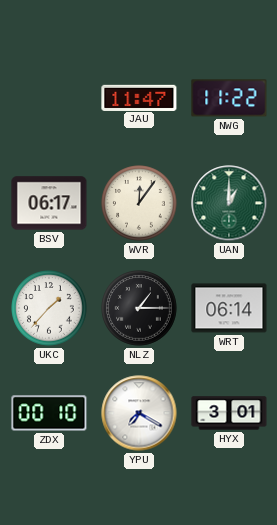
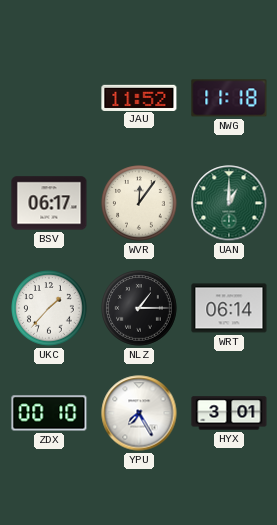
JAU: 11:47 -> 11:52
NWG: 11:22 -> 11:18
YPU: 7:20 -> 7:25
